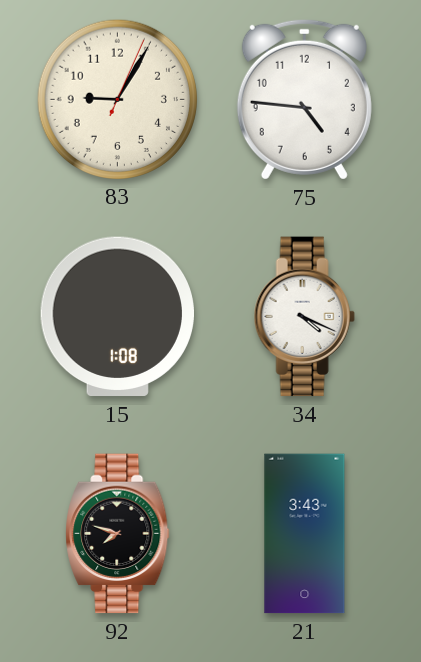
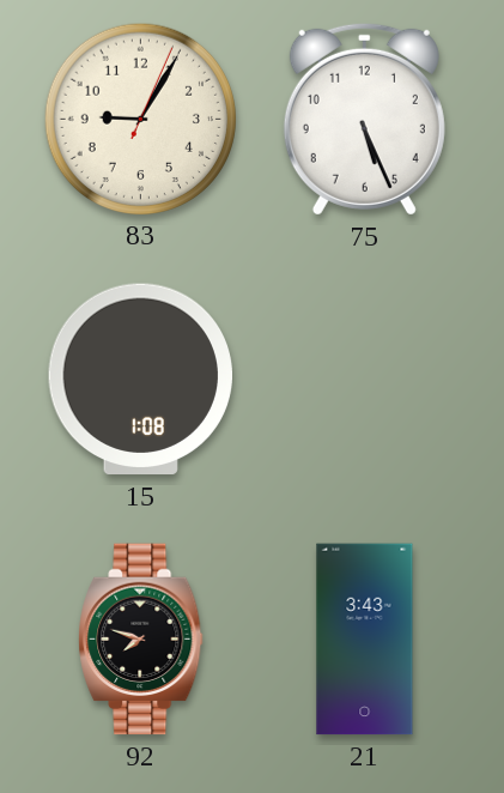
75: 4:46 -> 5:26
34: 4:19 -> none
